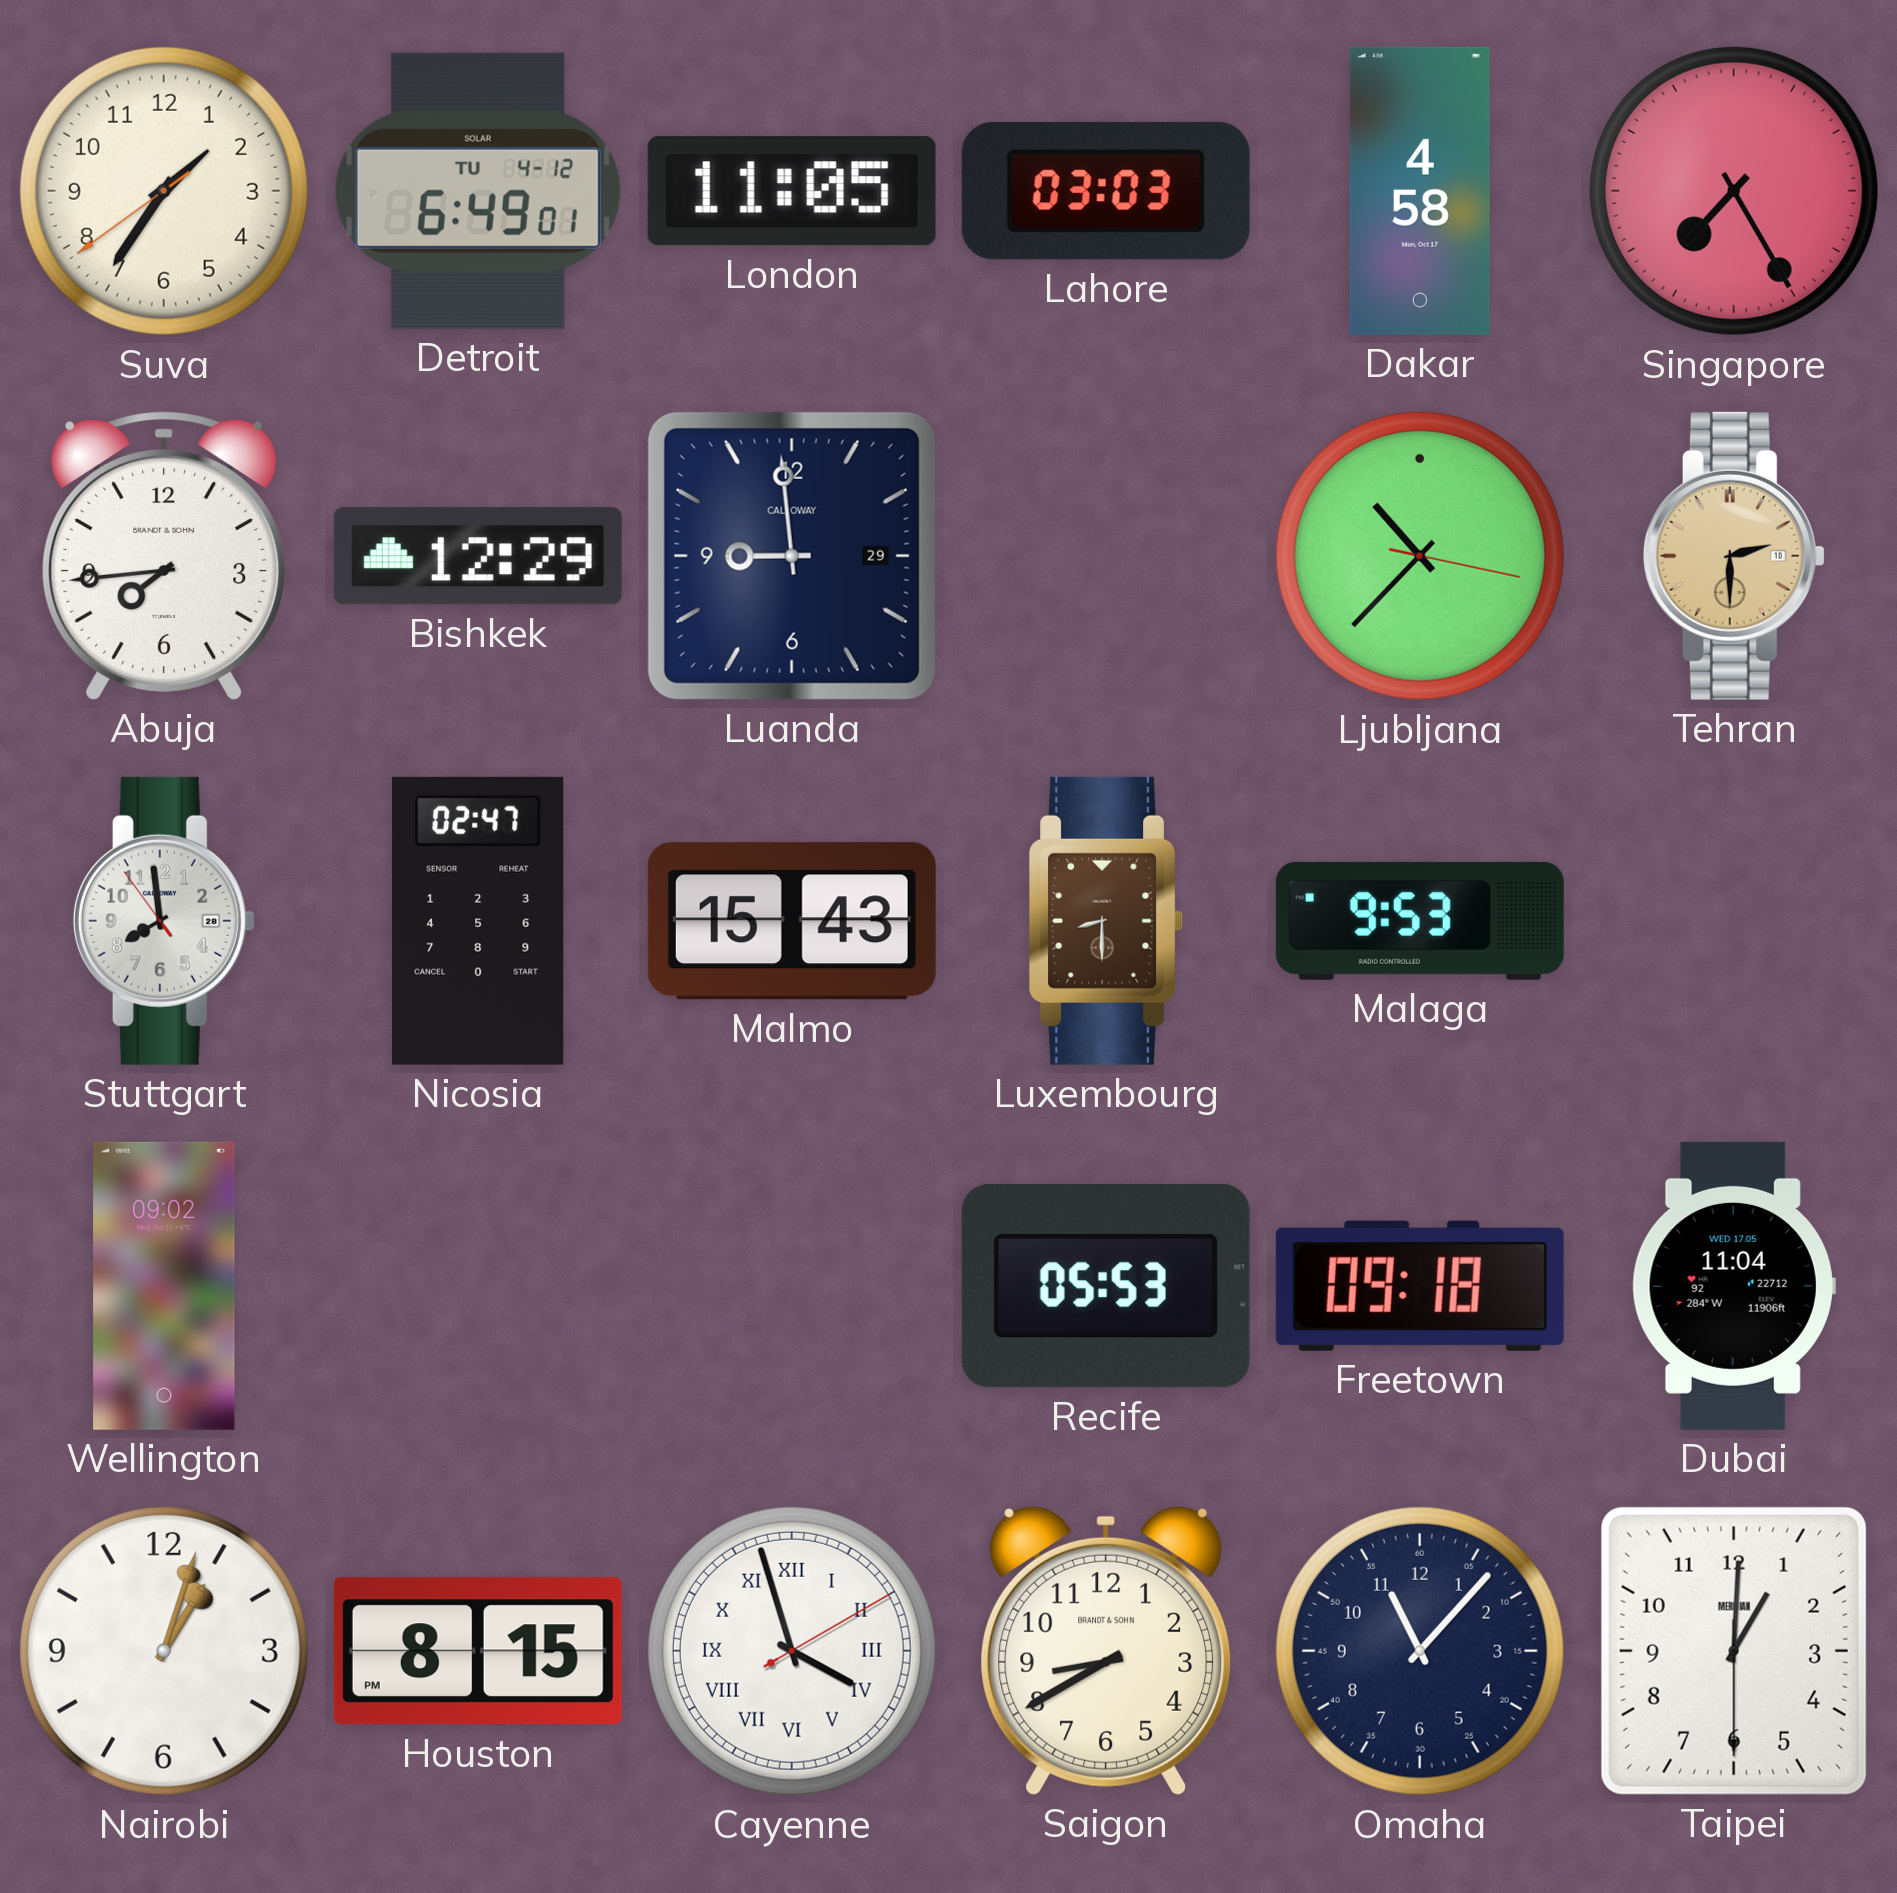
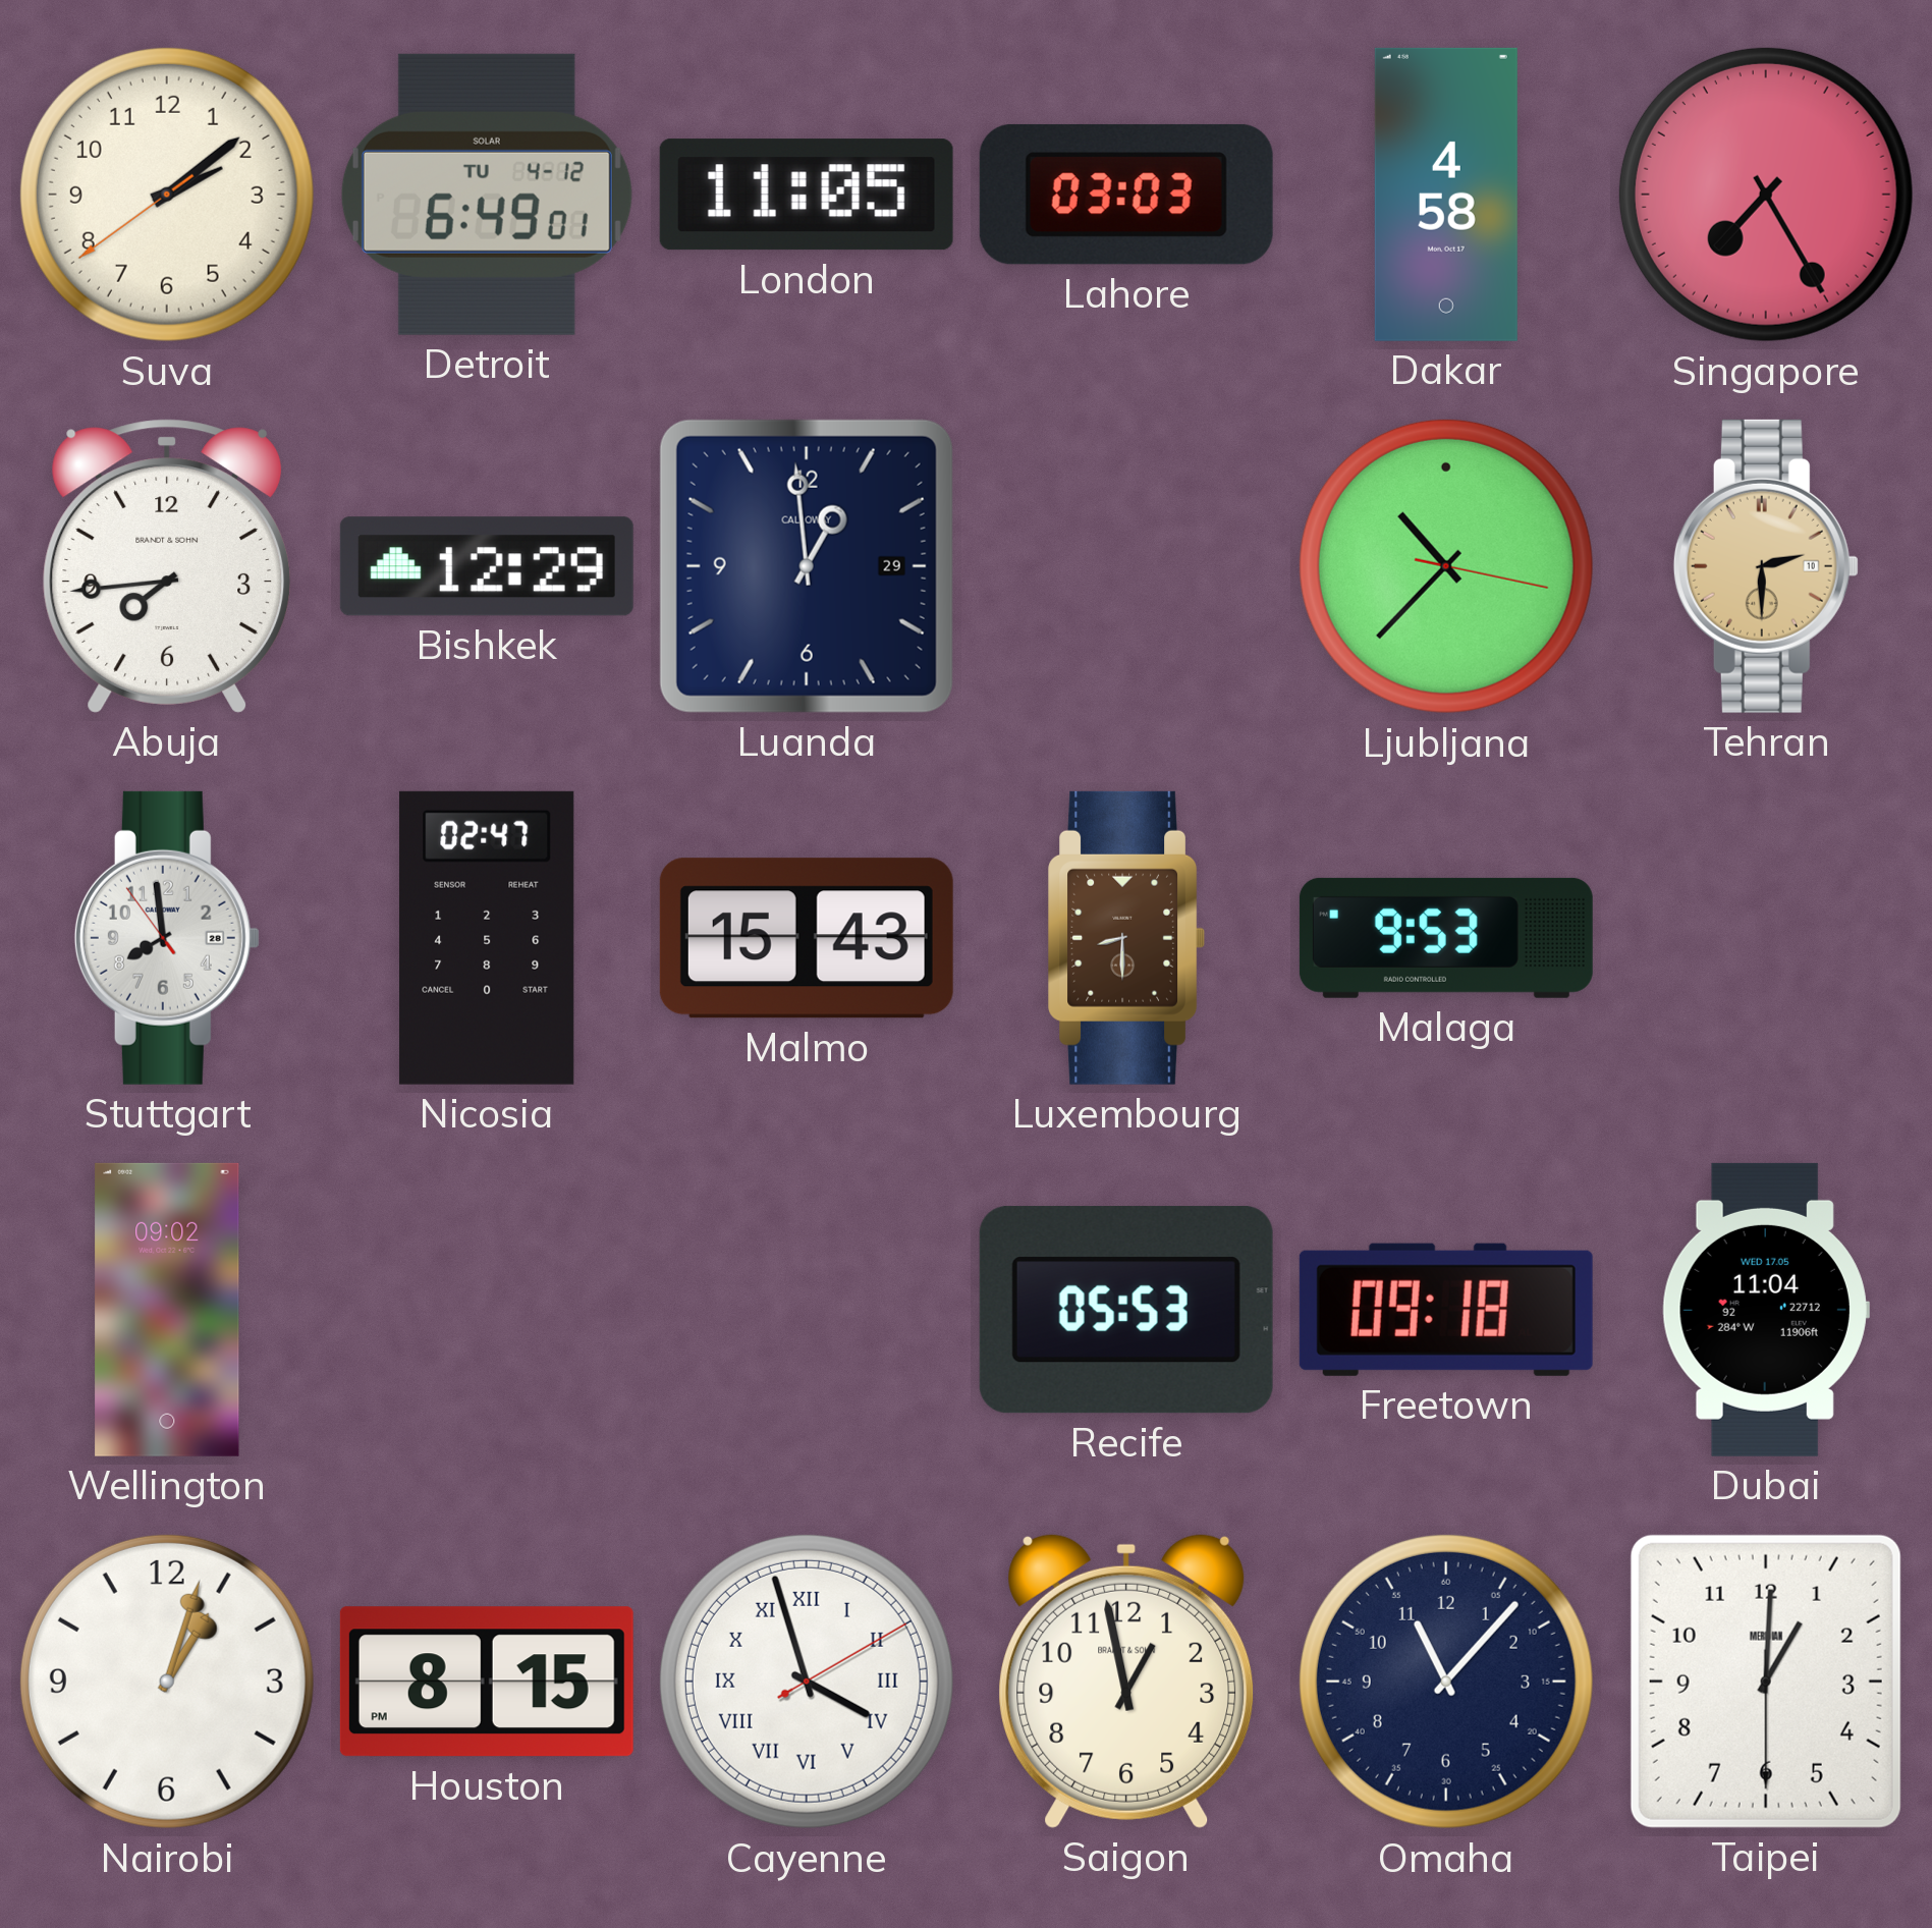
Suva: 1:35 -> 2:08
Luanda: 8:59 -> 12:59
Saigon: 8:40 -> 12:58
